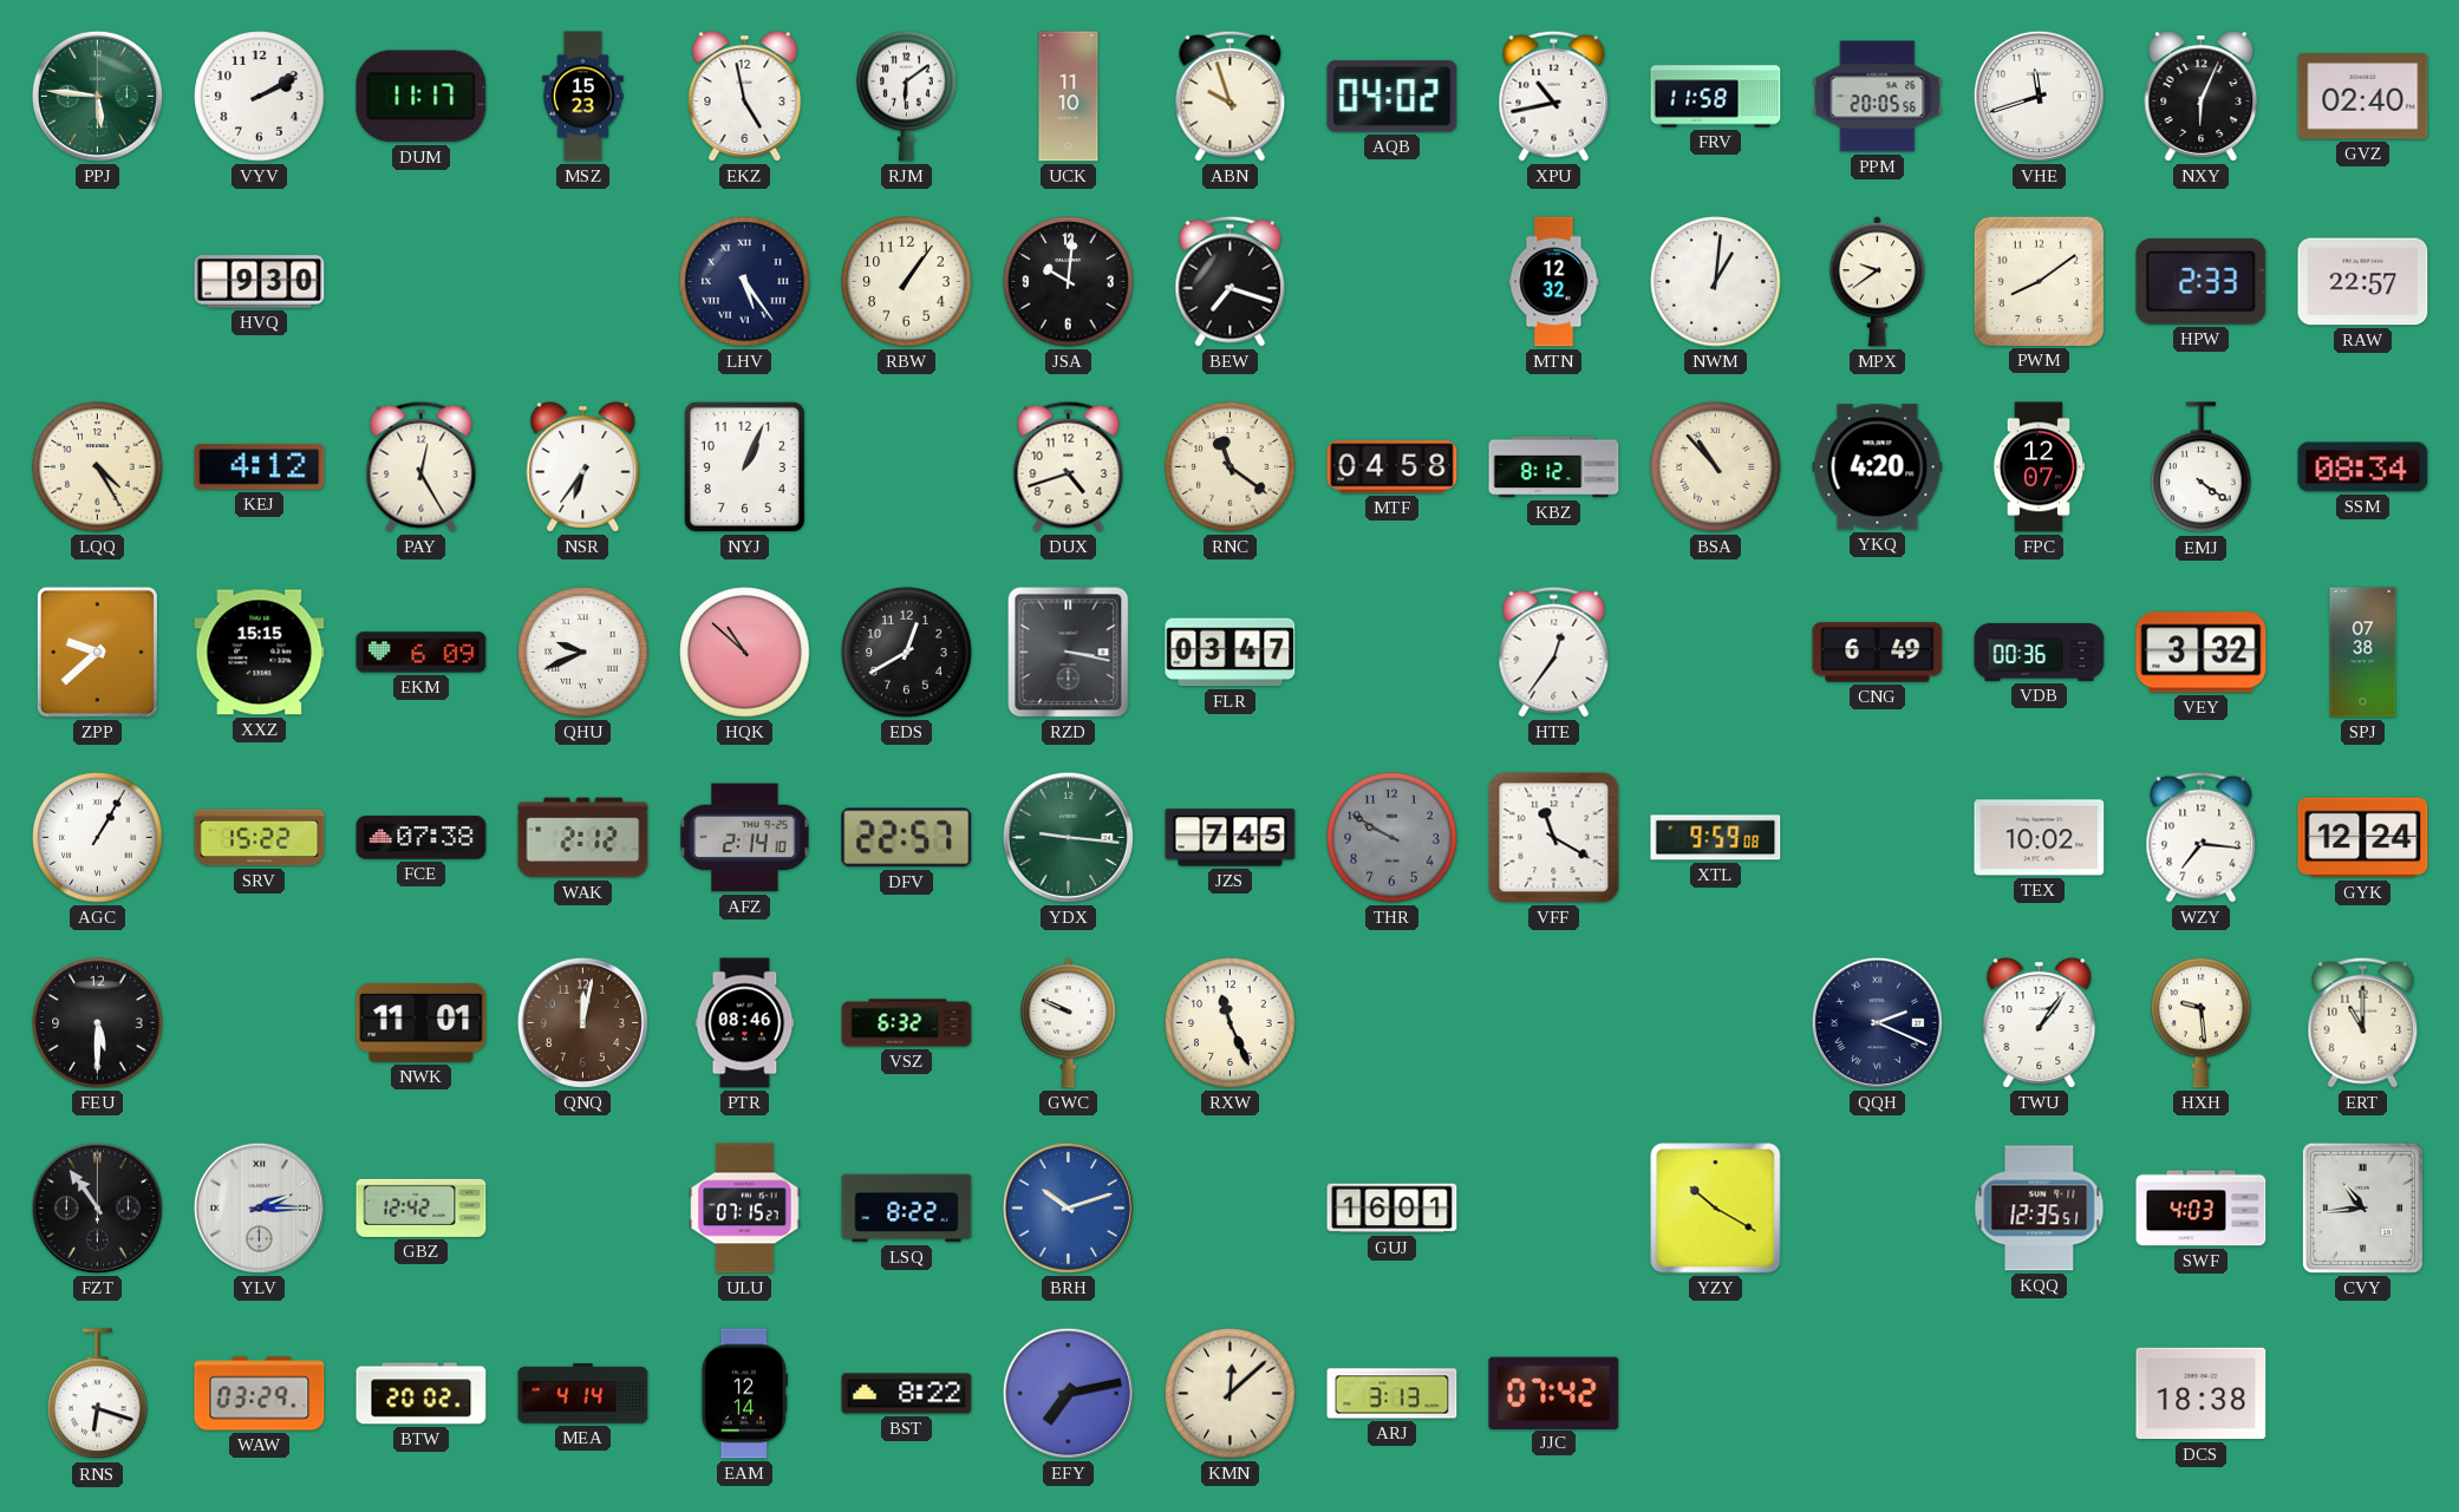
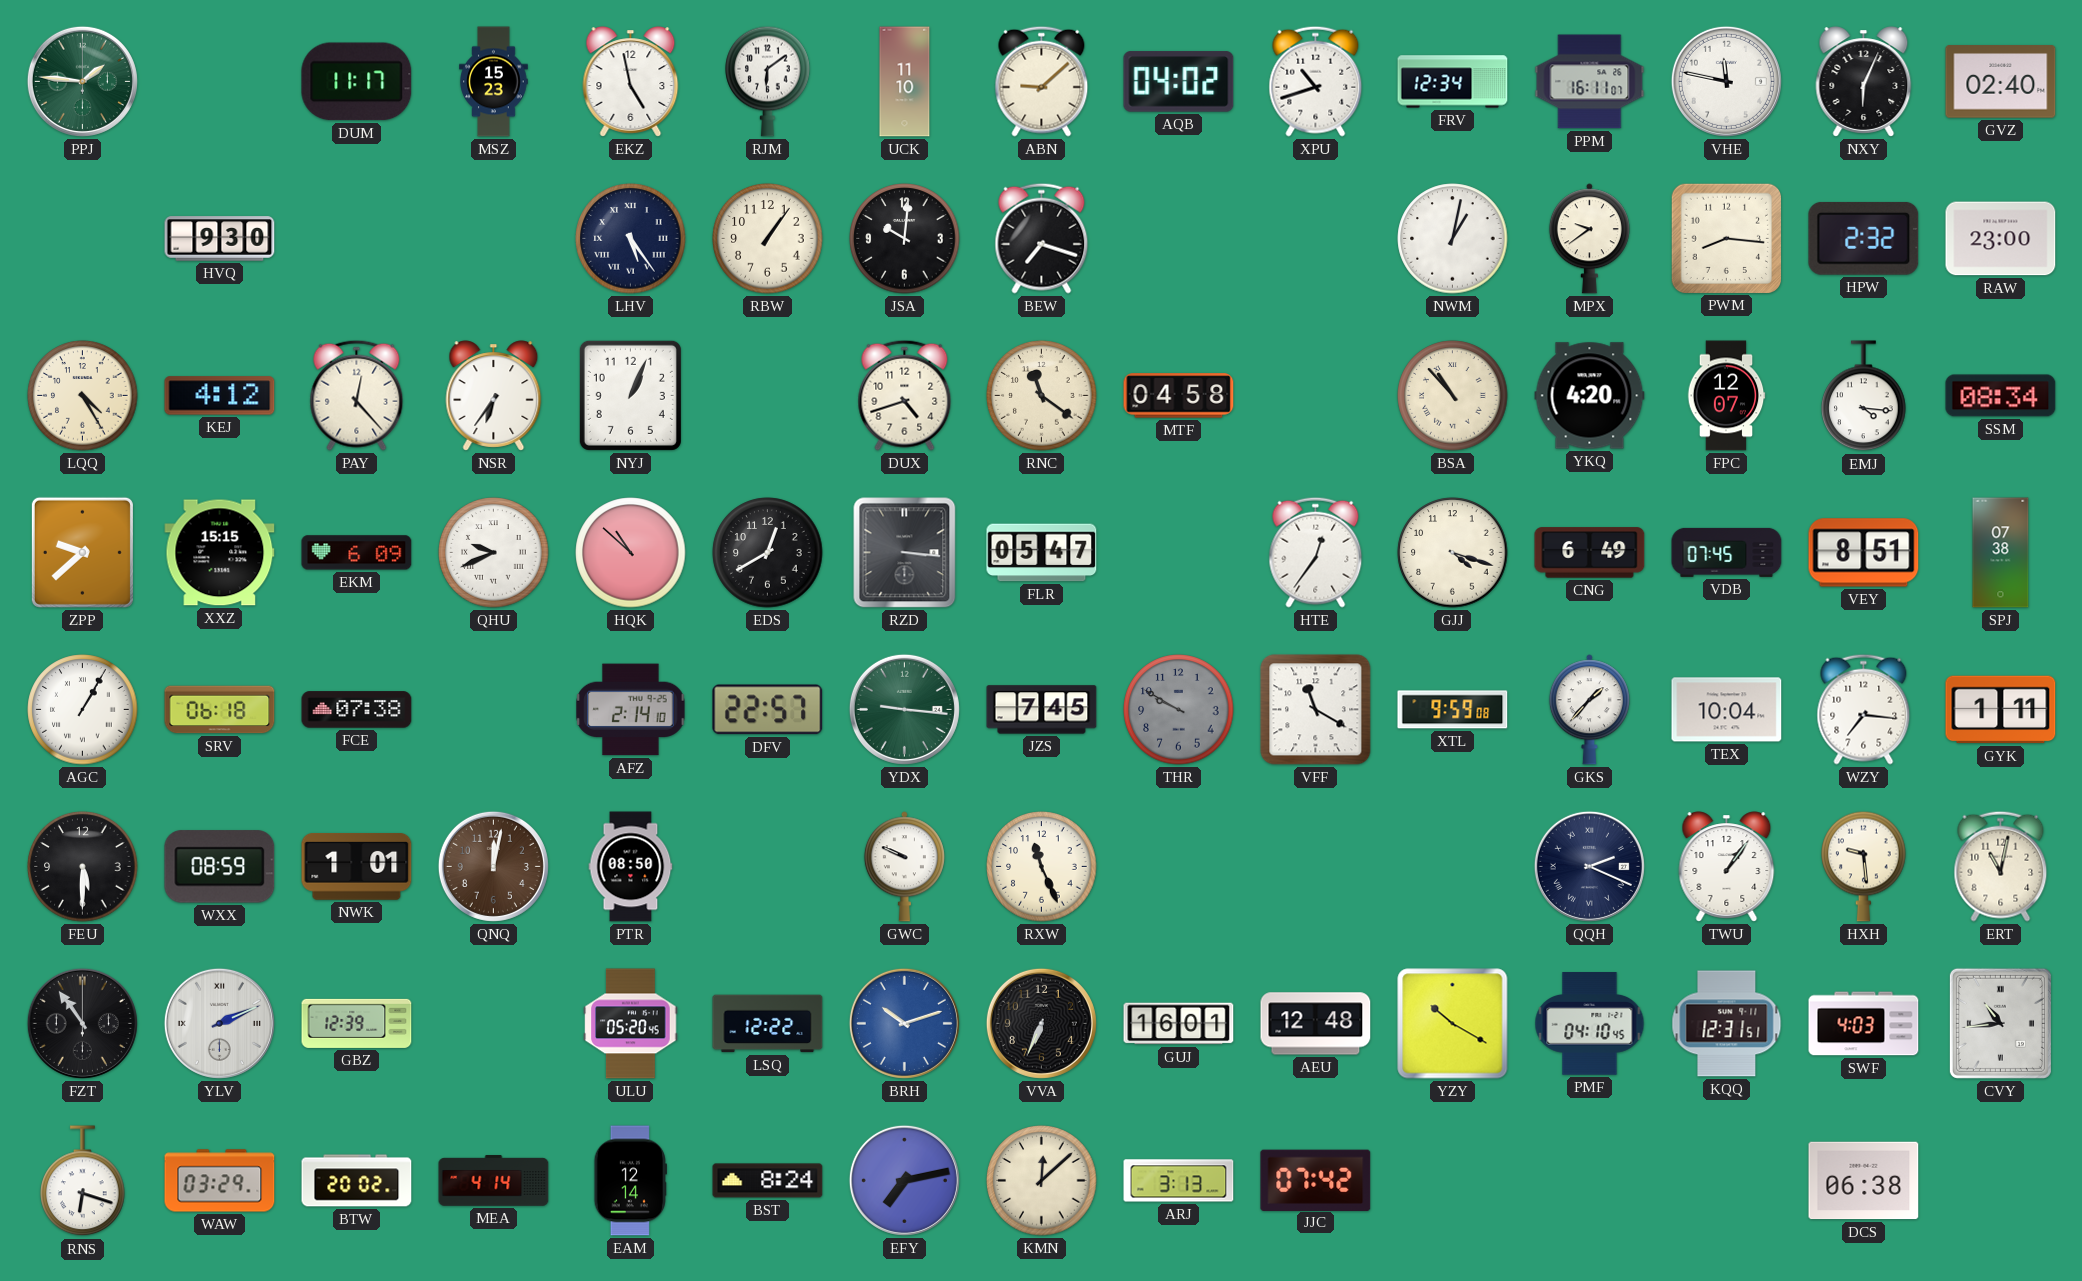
PPJ: 5:46 -> 1:46
VYV: 2:10 -> none
ABN: 9:57 -> 9:08
XPU: 10:43 -> 10:42
FRV: 11:58 -> 12:34
PPM: 20:05 -> 16:11
VHE: 11:42 -> 11:47
MTN: 12:32 -> none
NWM: 1:01 -> 1:02
PWM: 8:09 -> 8:16
HPW: 2:33 -> 2:32
RAW: 22:57 -> 23:00
PAY: 12:25 -> 12:23
KBZ: 8:12 -> none
EMJ: 4:21 -> 4:16
RZD: 3:17 -> 3:16
FLR: 03:47 -> 05:47
GJJ: none -> 4:18
VDB: 00:36 -> 07:45
VEY: 3:32 -> 8:51
SRV: 15:22 -> 06:18
WAK: 2:12 -> none
GKS: none -> 1:37
TEX: 10:02 -> 10:04
GYK: 12:24 -> 1:11
WXX: none -> 08:59
NWK: 11:01 -> 1:01
PTR: 08:46 -> 08:50
VSZ: 6:32 -> none
ERT: 11:00 -> 11:02
YLV: 2:15 -> 2:11
GBZ: 12:42 -> 12:39
ULU: 07:15 -> 05:20
LSQ: 8:22 -> 12:22
VVA: none -> 6:34
AEU: none -> 12:48
PMF: none -> 04:10
KQQ: 12:35 -> 12:31
BST: 8:22 -> 8:24
DCS: 18:38 -> 06:38
